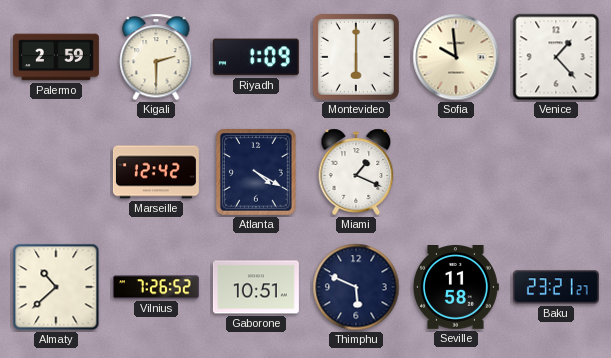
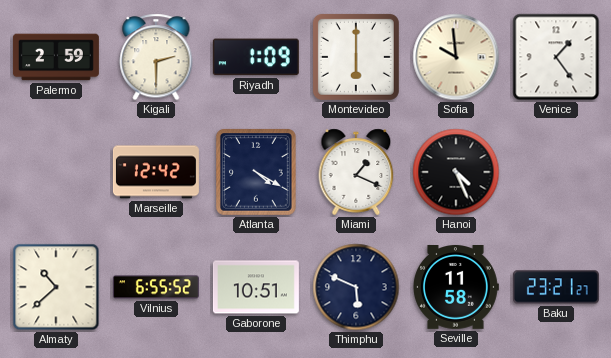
Venice: 1:23 -> 1:24
Hanoi: none -> 4:26
Vilnius: 7:26 -> 6:55
